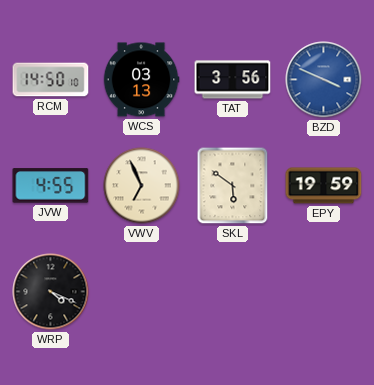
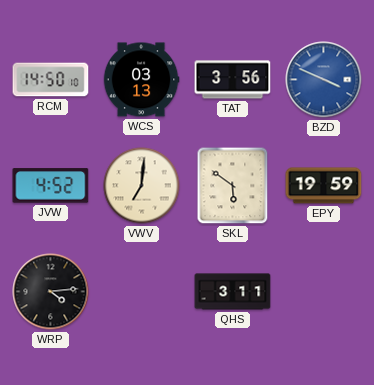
JVW: 4:55 -> 4:52
VWV: 6:56 -> 7:01
WRP: 4:19 -> 4:14
QHS: none -> 3:11
